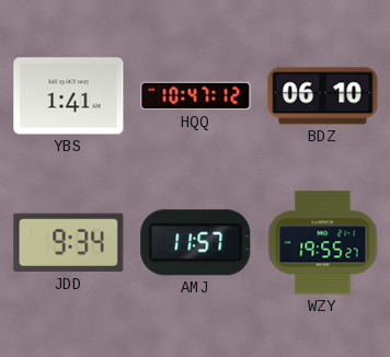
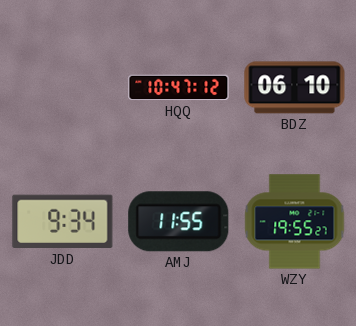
YBS: 1:41 -> none
AMJ: 11:57 -> 11:55
